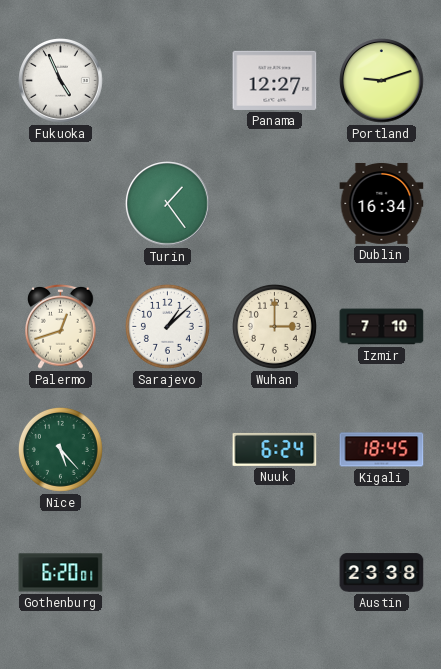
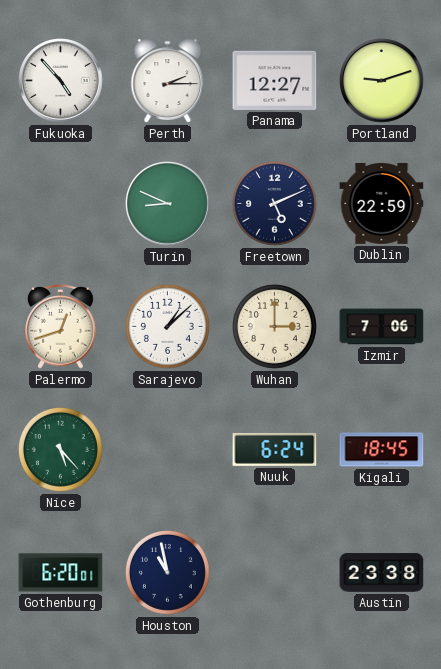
Fukuoka: 4:56 -> 4:53
Perth: none -> 2:15
Turin: 1:24 -> 8:49
Freetown: none -> 5:11
Dublin: 16:34 -> 22:59
Izmir: 7:10 -> 7:06
Houston: none -> 10:58
